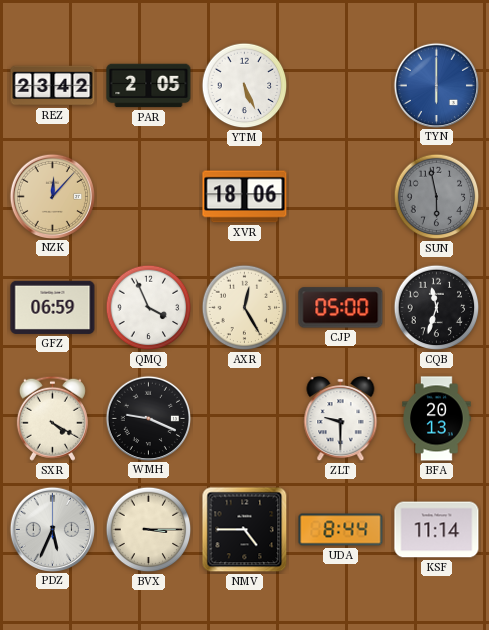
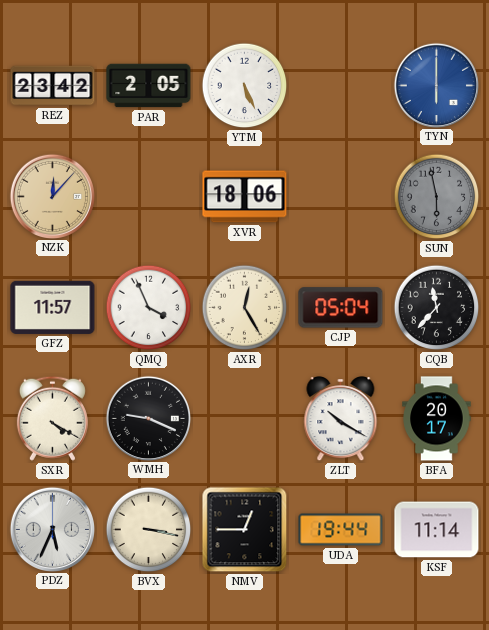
GFZ: 06:59 -> 11:57
CJP: 05:00 -> 05:04
CQB: 11:33 -> 11:37
ZLT: 9:30 -> 10:20
BFA: 20:13 -> 20:17
BVX: 3:15 -> 3:17
NMV: 4:45 -> 12:45
UDA: 8:44 -> 19:44
